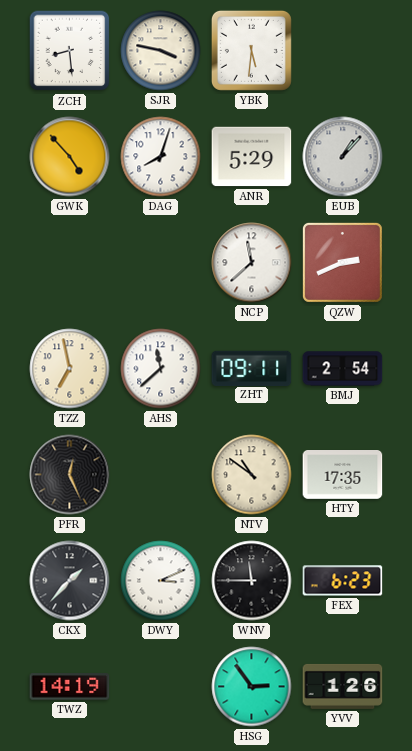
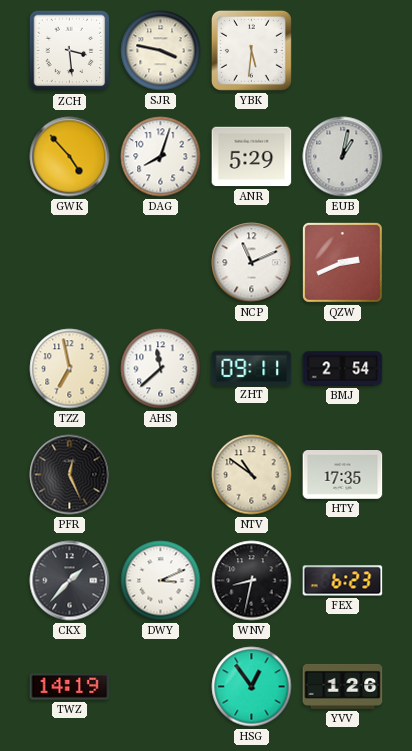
ZCH: 8:29 -> 3:29
EUB: 1:07 -> 1:02
NCP: 11:38 -> 11:11
WNV: 11:45 -> 8:32
HSG: 2:54 -> 12:54
